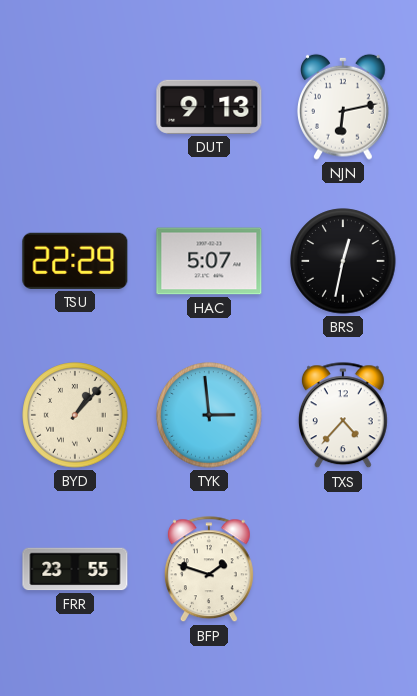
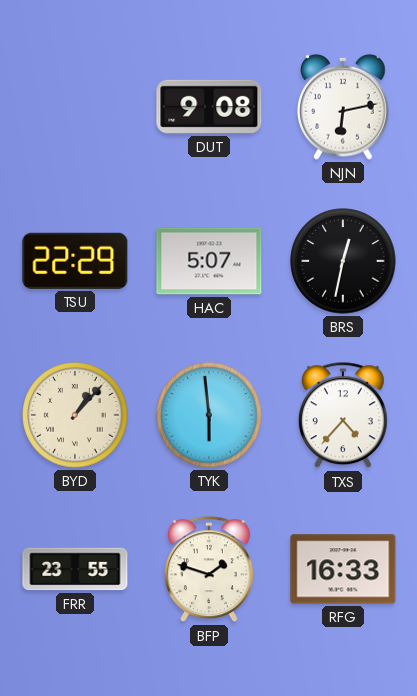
DUT: 9:13 -> 9:08
TYK: 2:59 -> 5:59
RFG: none -> 16:33
